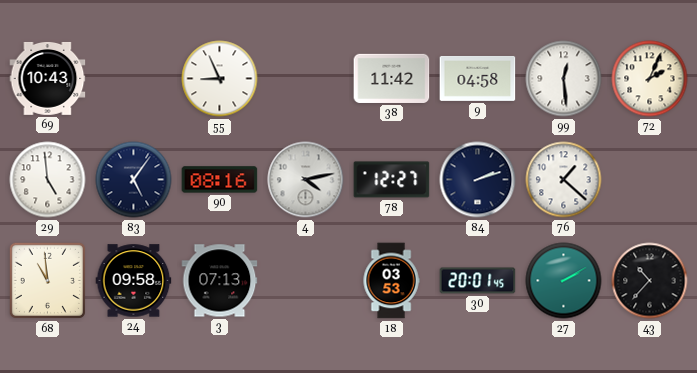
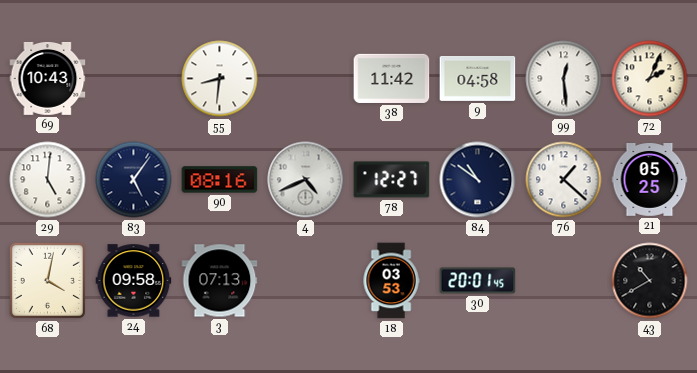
55: 8:56 -> 8:31
29: 4:59 -> 5:01
4: 4:13 -> 4:41
84: 2:12 -> 10:51
21: none -> 05:25
68: 10:59 -> 4:02
27: 2:10 -> none
43: 10:37 -> 10:40
